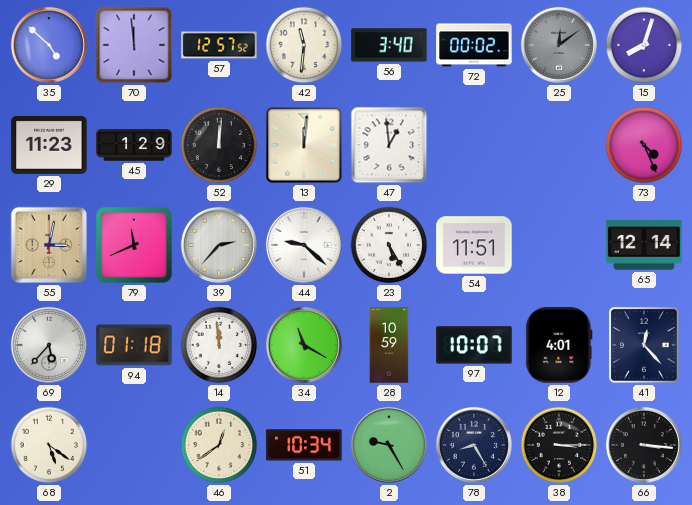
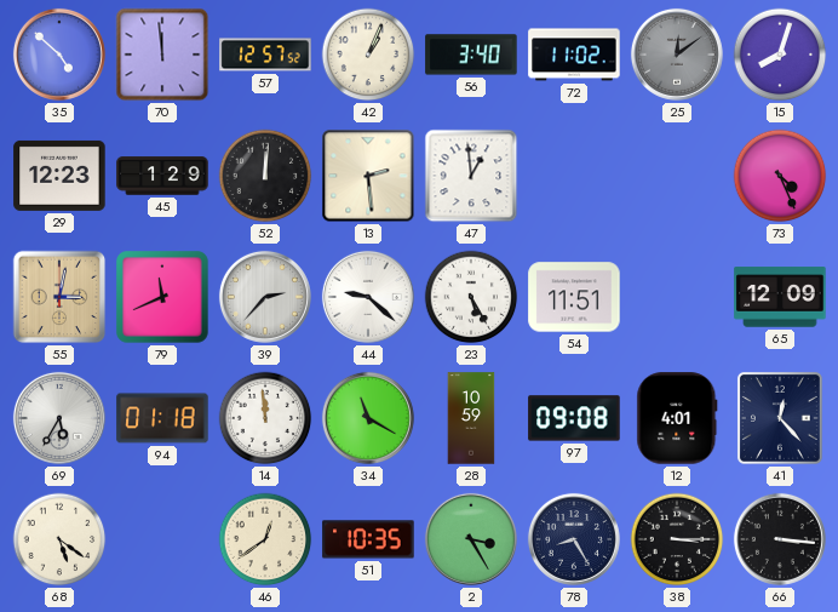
42: 11:31 -> 1:04
72: 00:02 -> 11:02
29: 11:23 -> 12:23
13: 12:01 -> 2:29
65: 12:14 -> 12:09
69: 5:37 -> 5:35
97: 10:07 -> 09:08
51: 10:34 -> 10:35
2: 9:25 -> 3:25
